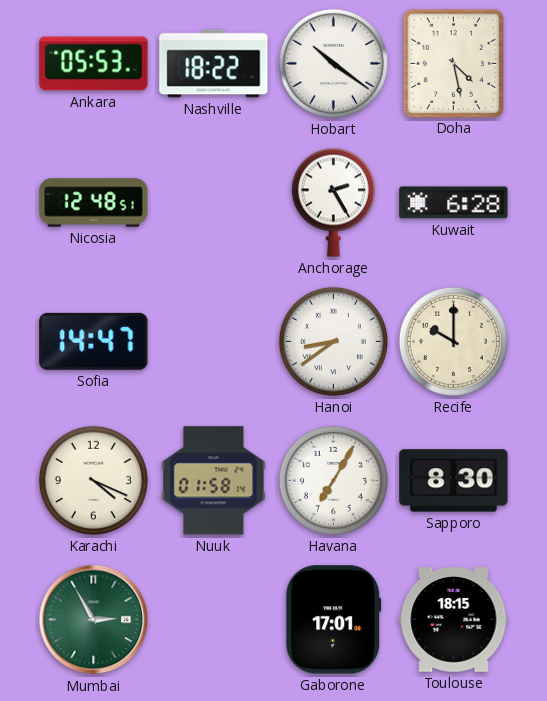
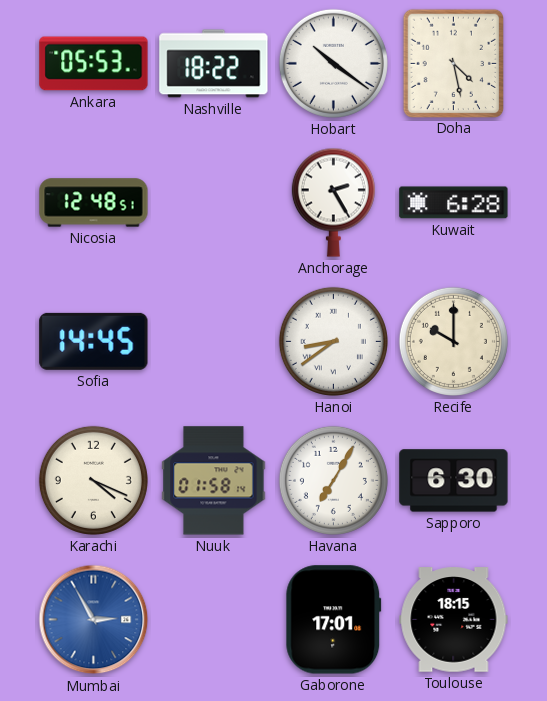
Sofia: 14:47 -> 14:45
Sapporo: 8:30 -> 6:30
Mumbai dial: green -> blue
